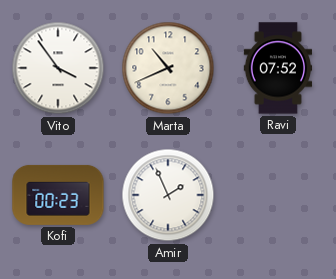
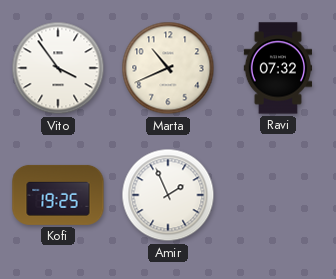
Ravi: 07:52 -> 07:32
Kofi: 00:23 -> 19:25
